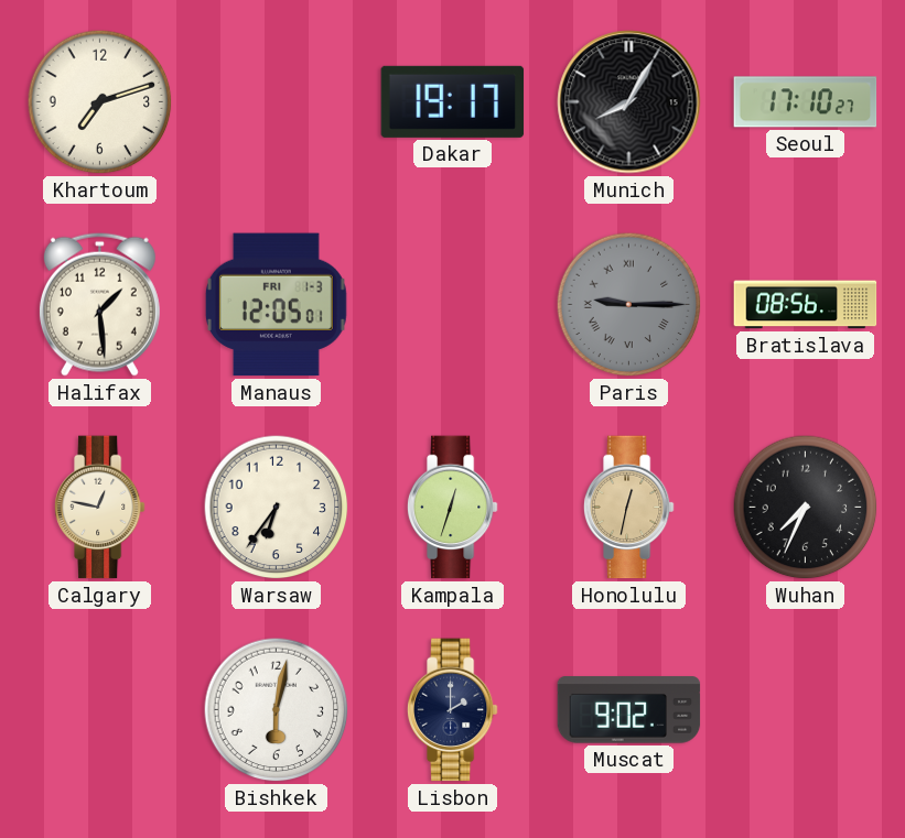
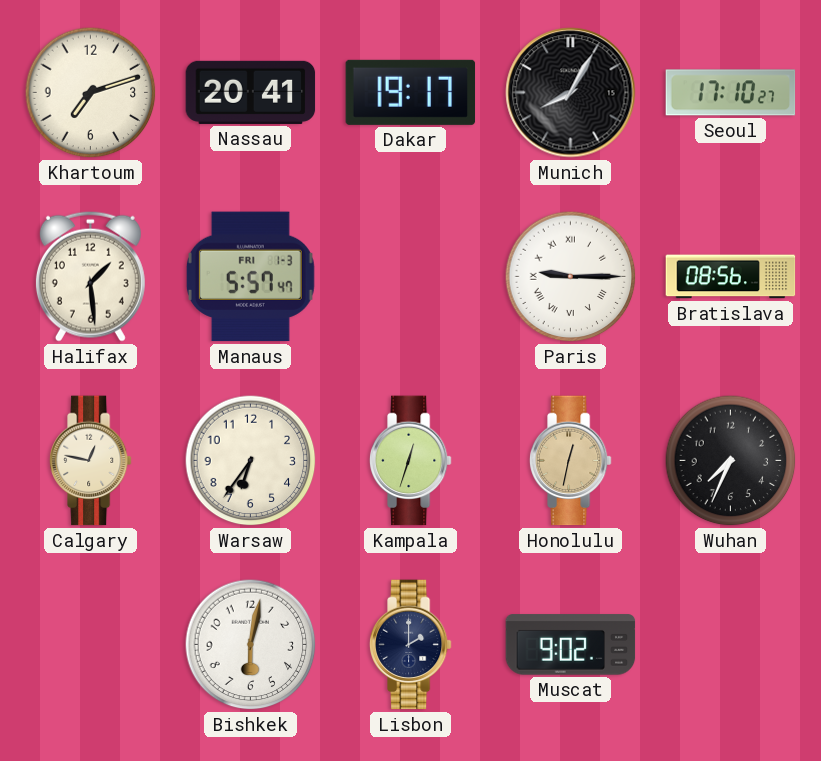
Nassau: none -> 20:41
Manaus: 12:05 -> 5:57
Paris dial: grey -> white
